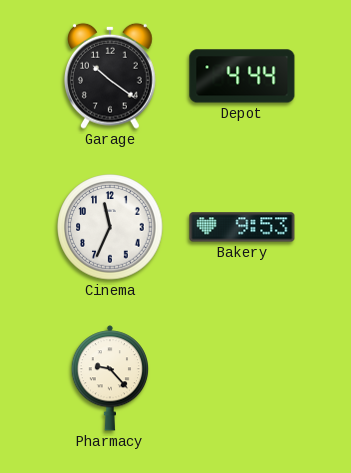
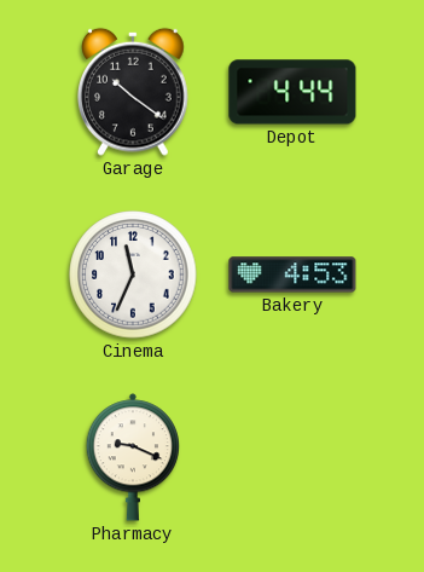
Bakery: 9:53 -> 4:53
Pharmacy: 9:23 -> 9:19
